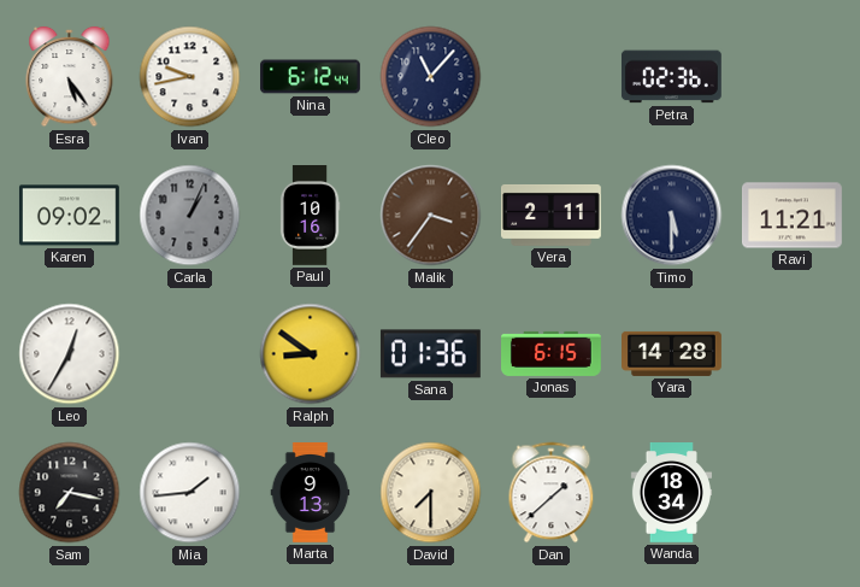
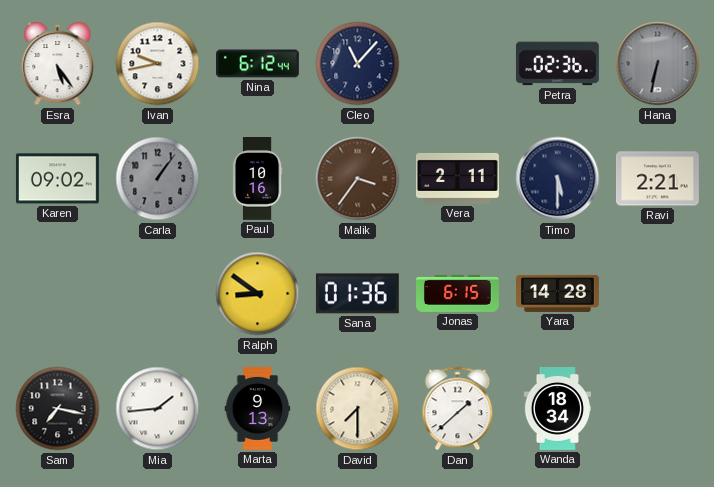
Hana: none -> 6:32
Carla: 1:04 -> 1:06
Ravi: 11:21 -> 2:21
Leo: 12:35 -> none
